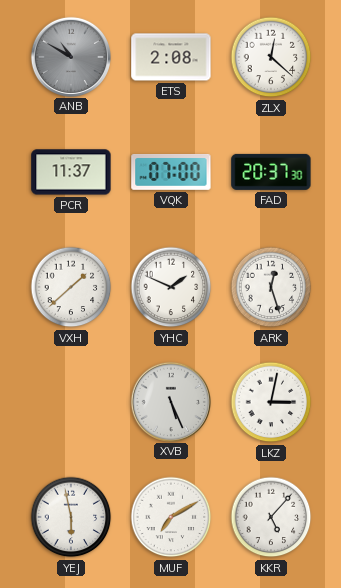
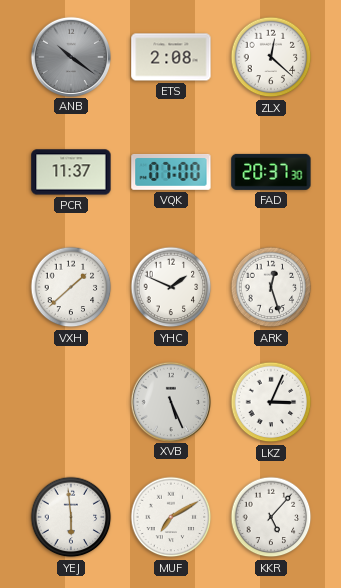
ANB: 10:50 -> 10:21
LKZ: 3:02 -> 3:04
YEJ: 5:58 -> 5:59
